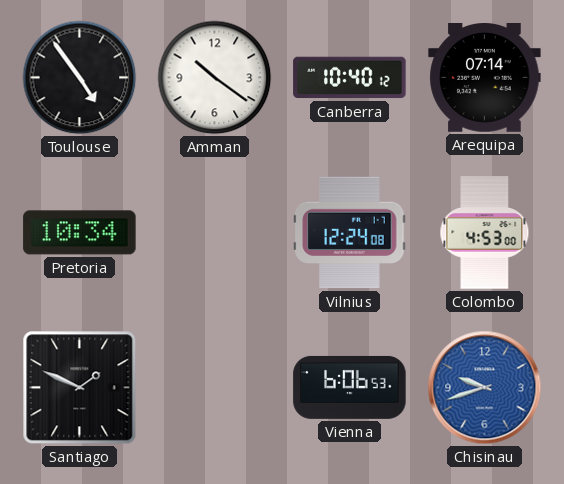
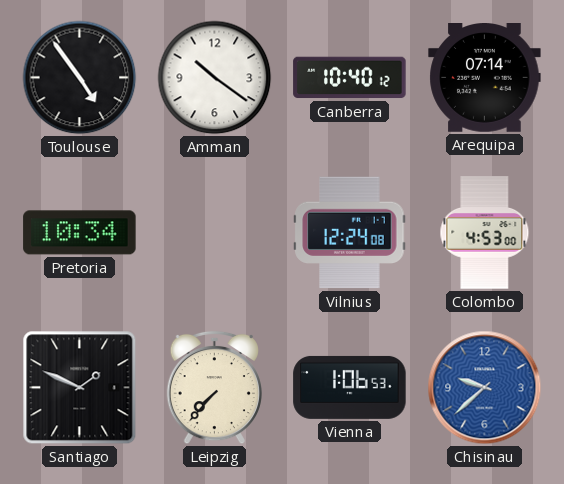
Leipzig: none -> 7:37
Vienna: 6:06 -> 1:06
Chisinau: 9:42 -> 9:38
